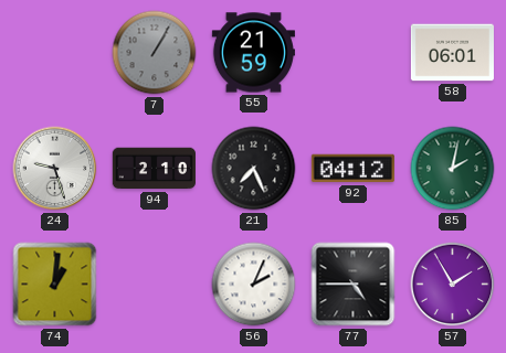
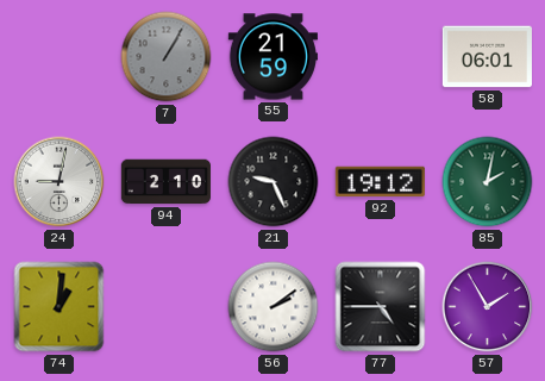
24: 9:27 -> 9:02
21: 7:26 -> 9:26
92: 04:12 -> 19:12
56: 2:04 -> 2:09
